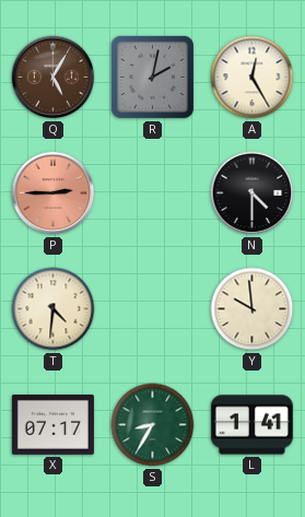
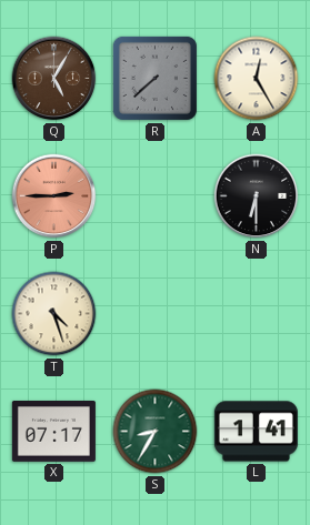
R: 2:02 -> 7:38
N: 4:30 -> 6:30
T: 4:31 -> 4:27
Y: 9:59 -> none
